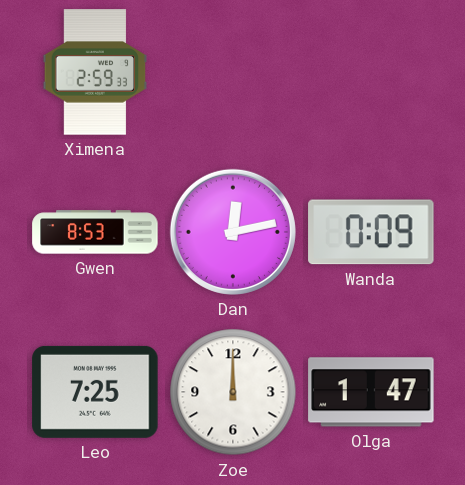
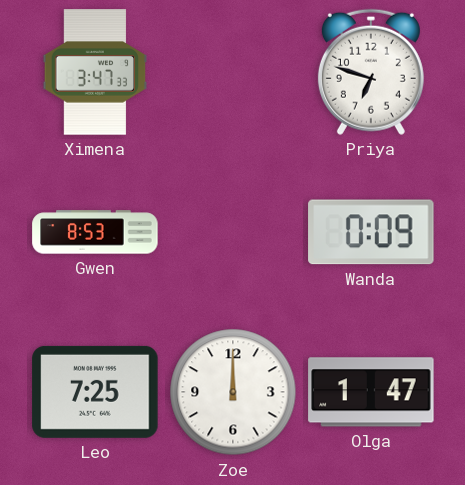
Ximena: 2:59 -> 3:47
Priya: none -> 6:48
Dan: 12:13 -> none
